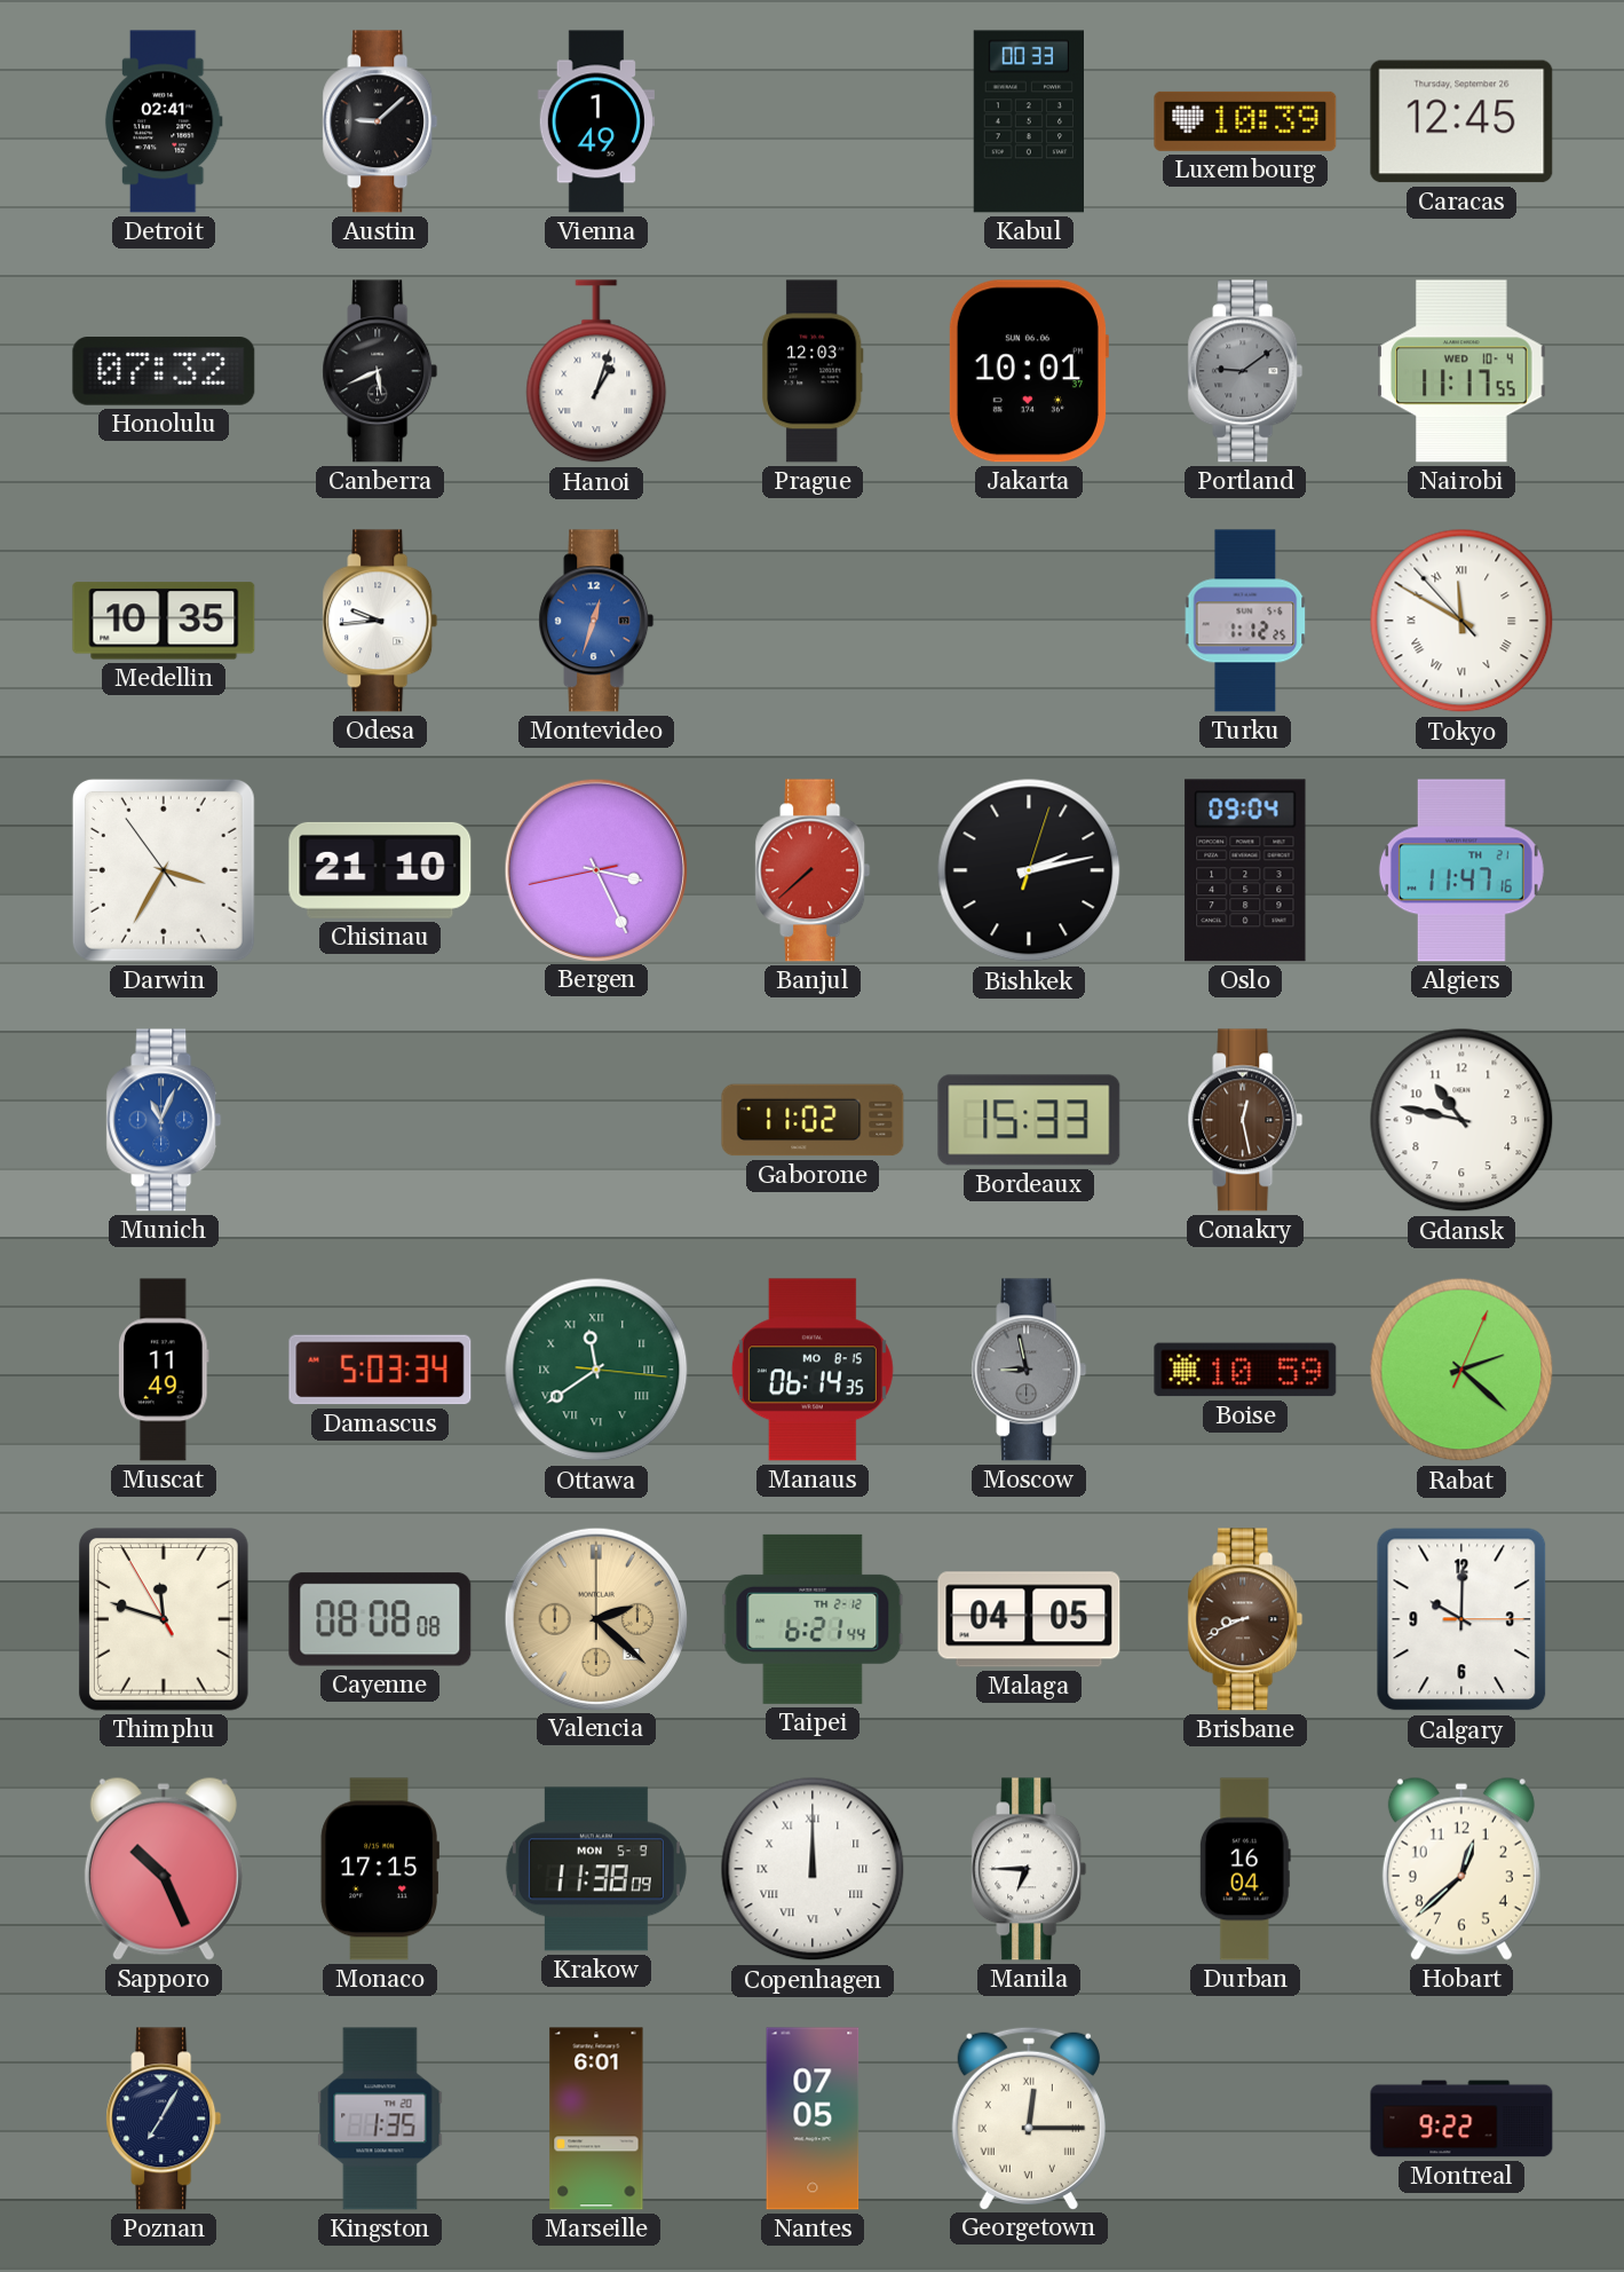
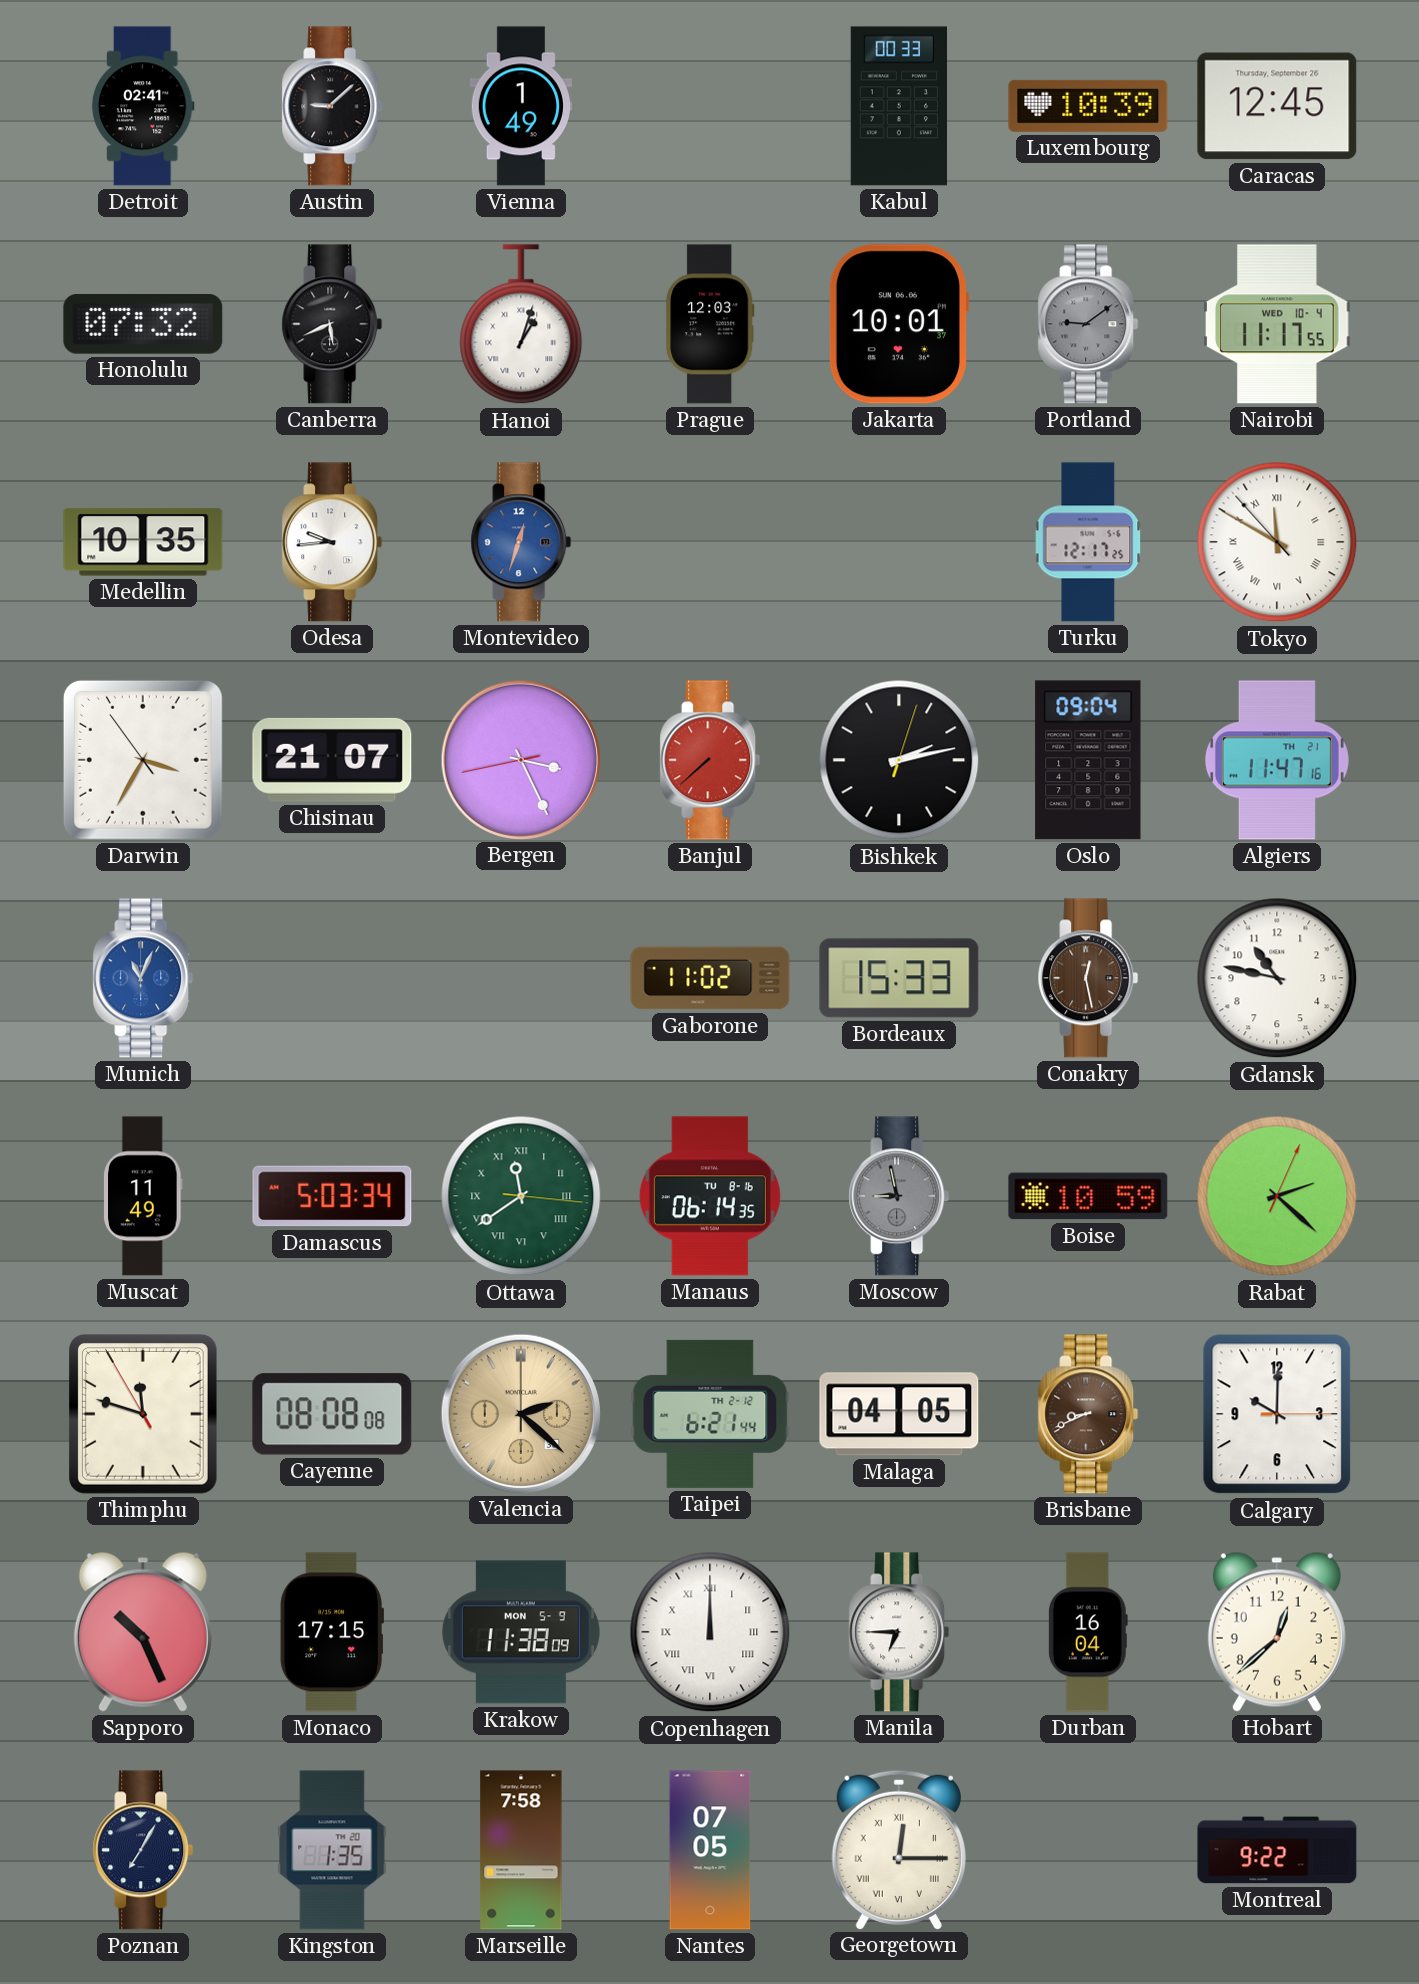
Turku: 1:12 -> 12:17
Chisinau: 21:10 -> 21:07
Manaus date: MO 8-15 -> TU 8-16
Marseille: 6:01 -> 7:58
